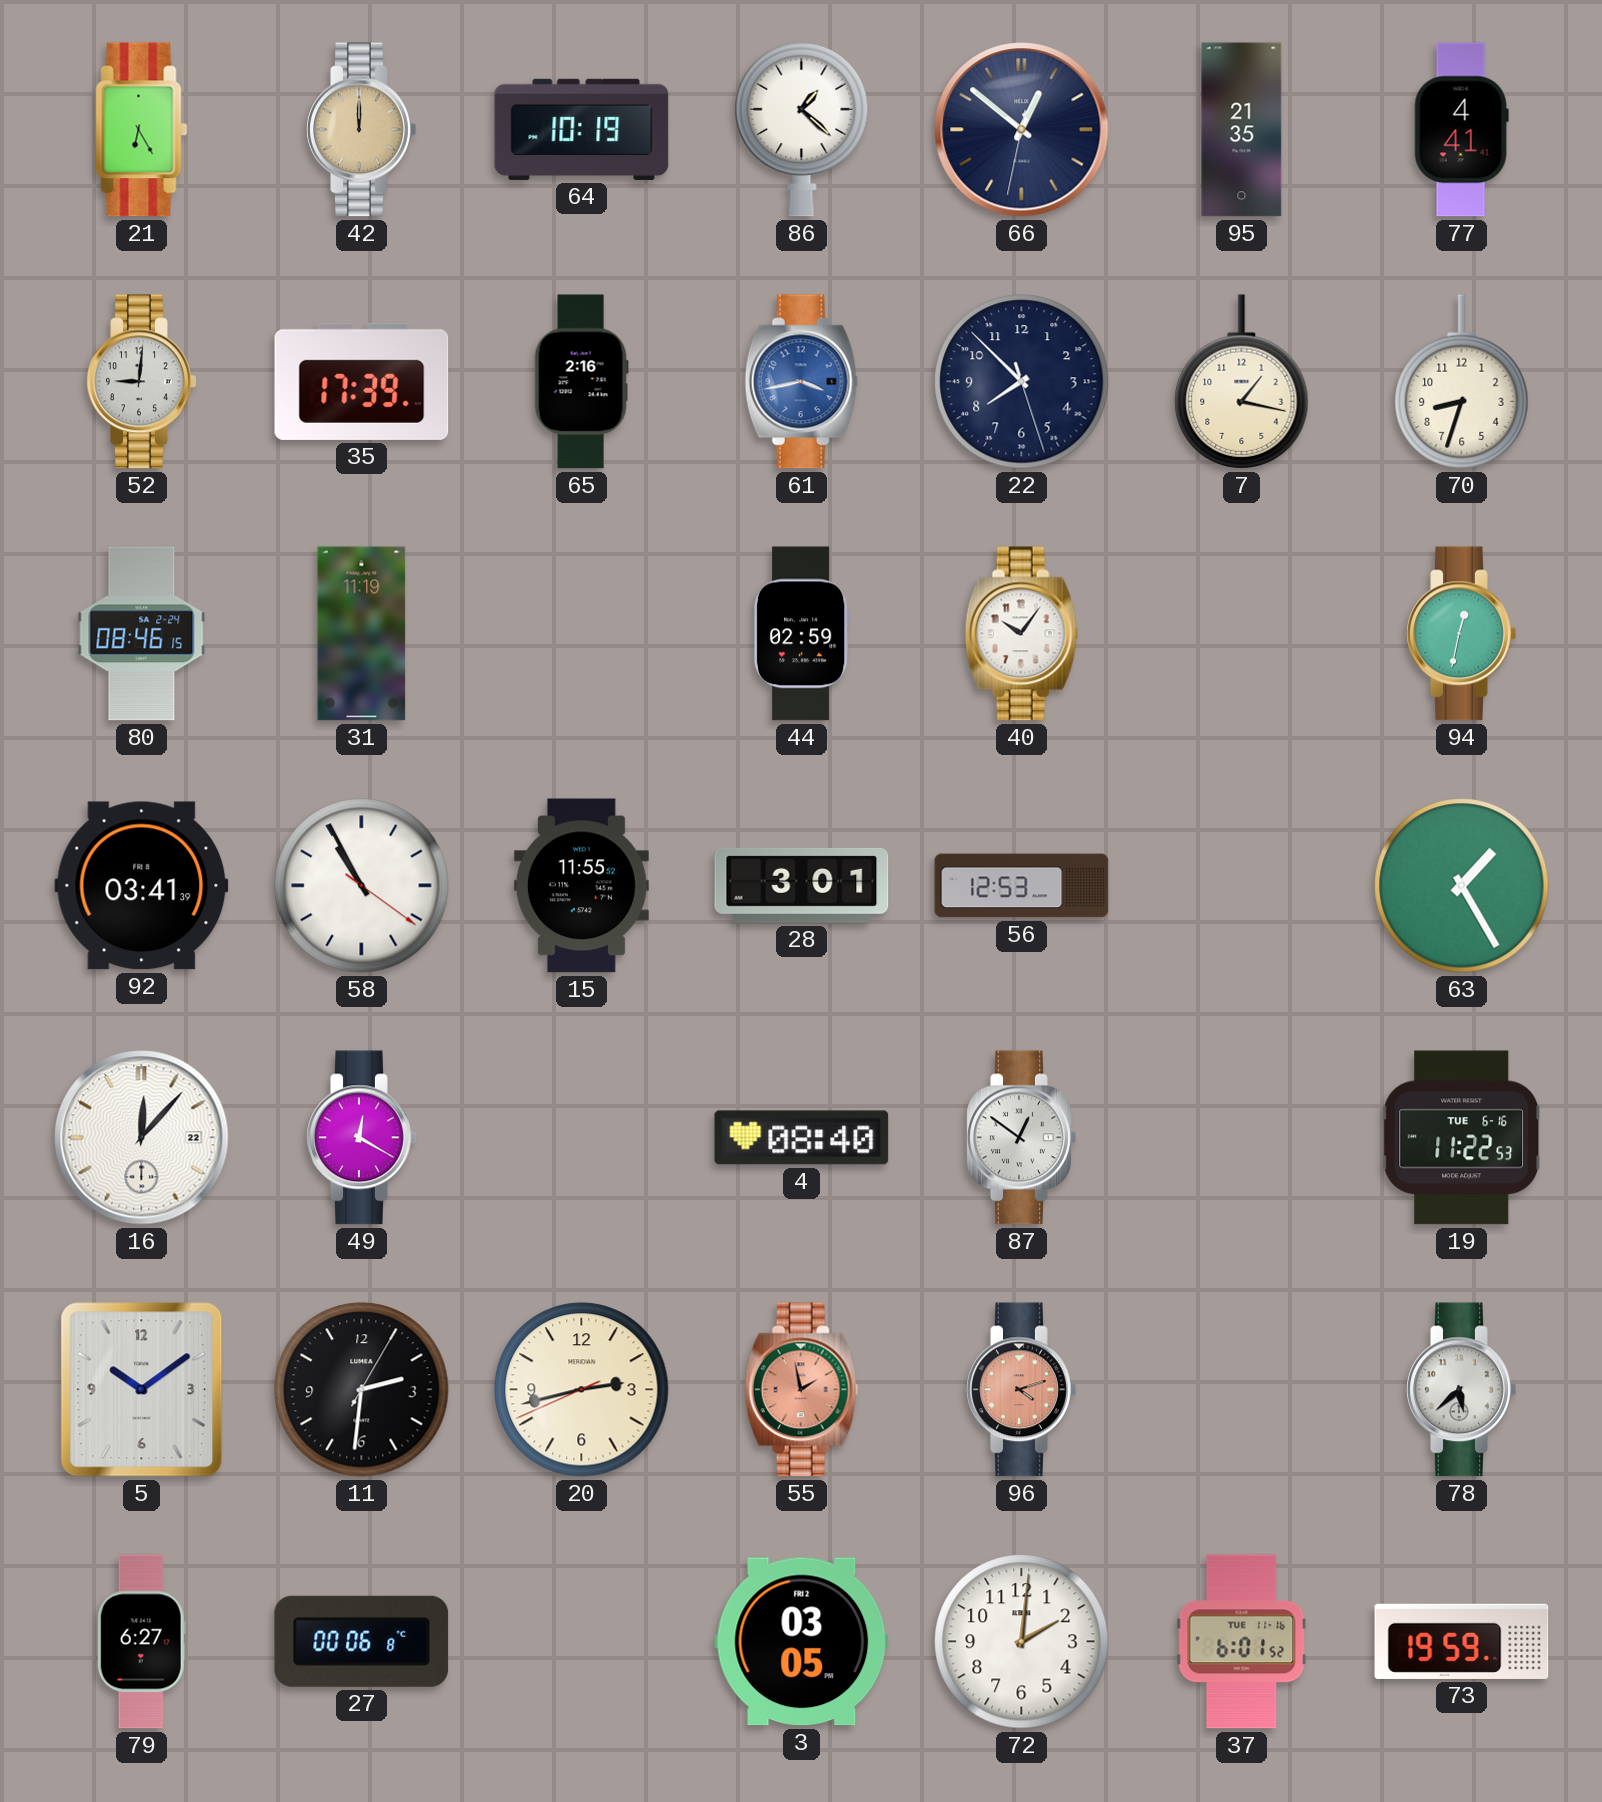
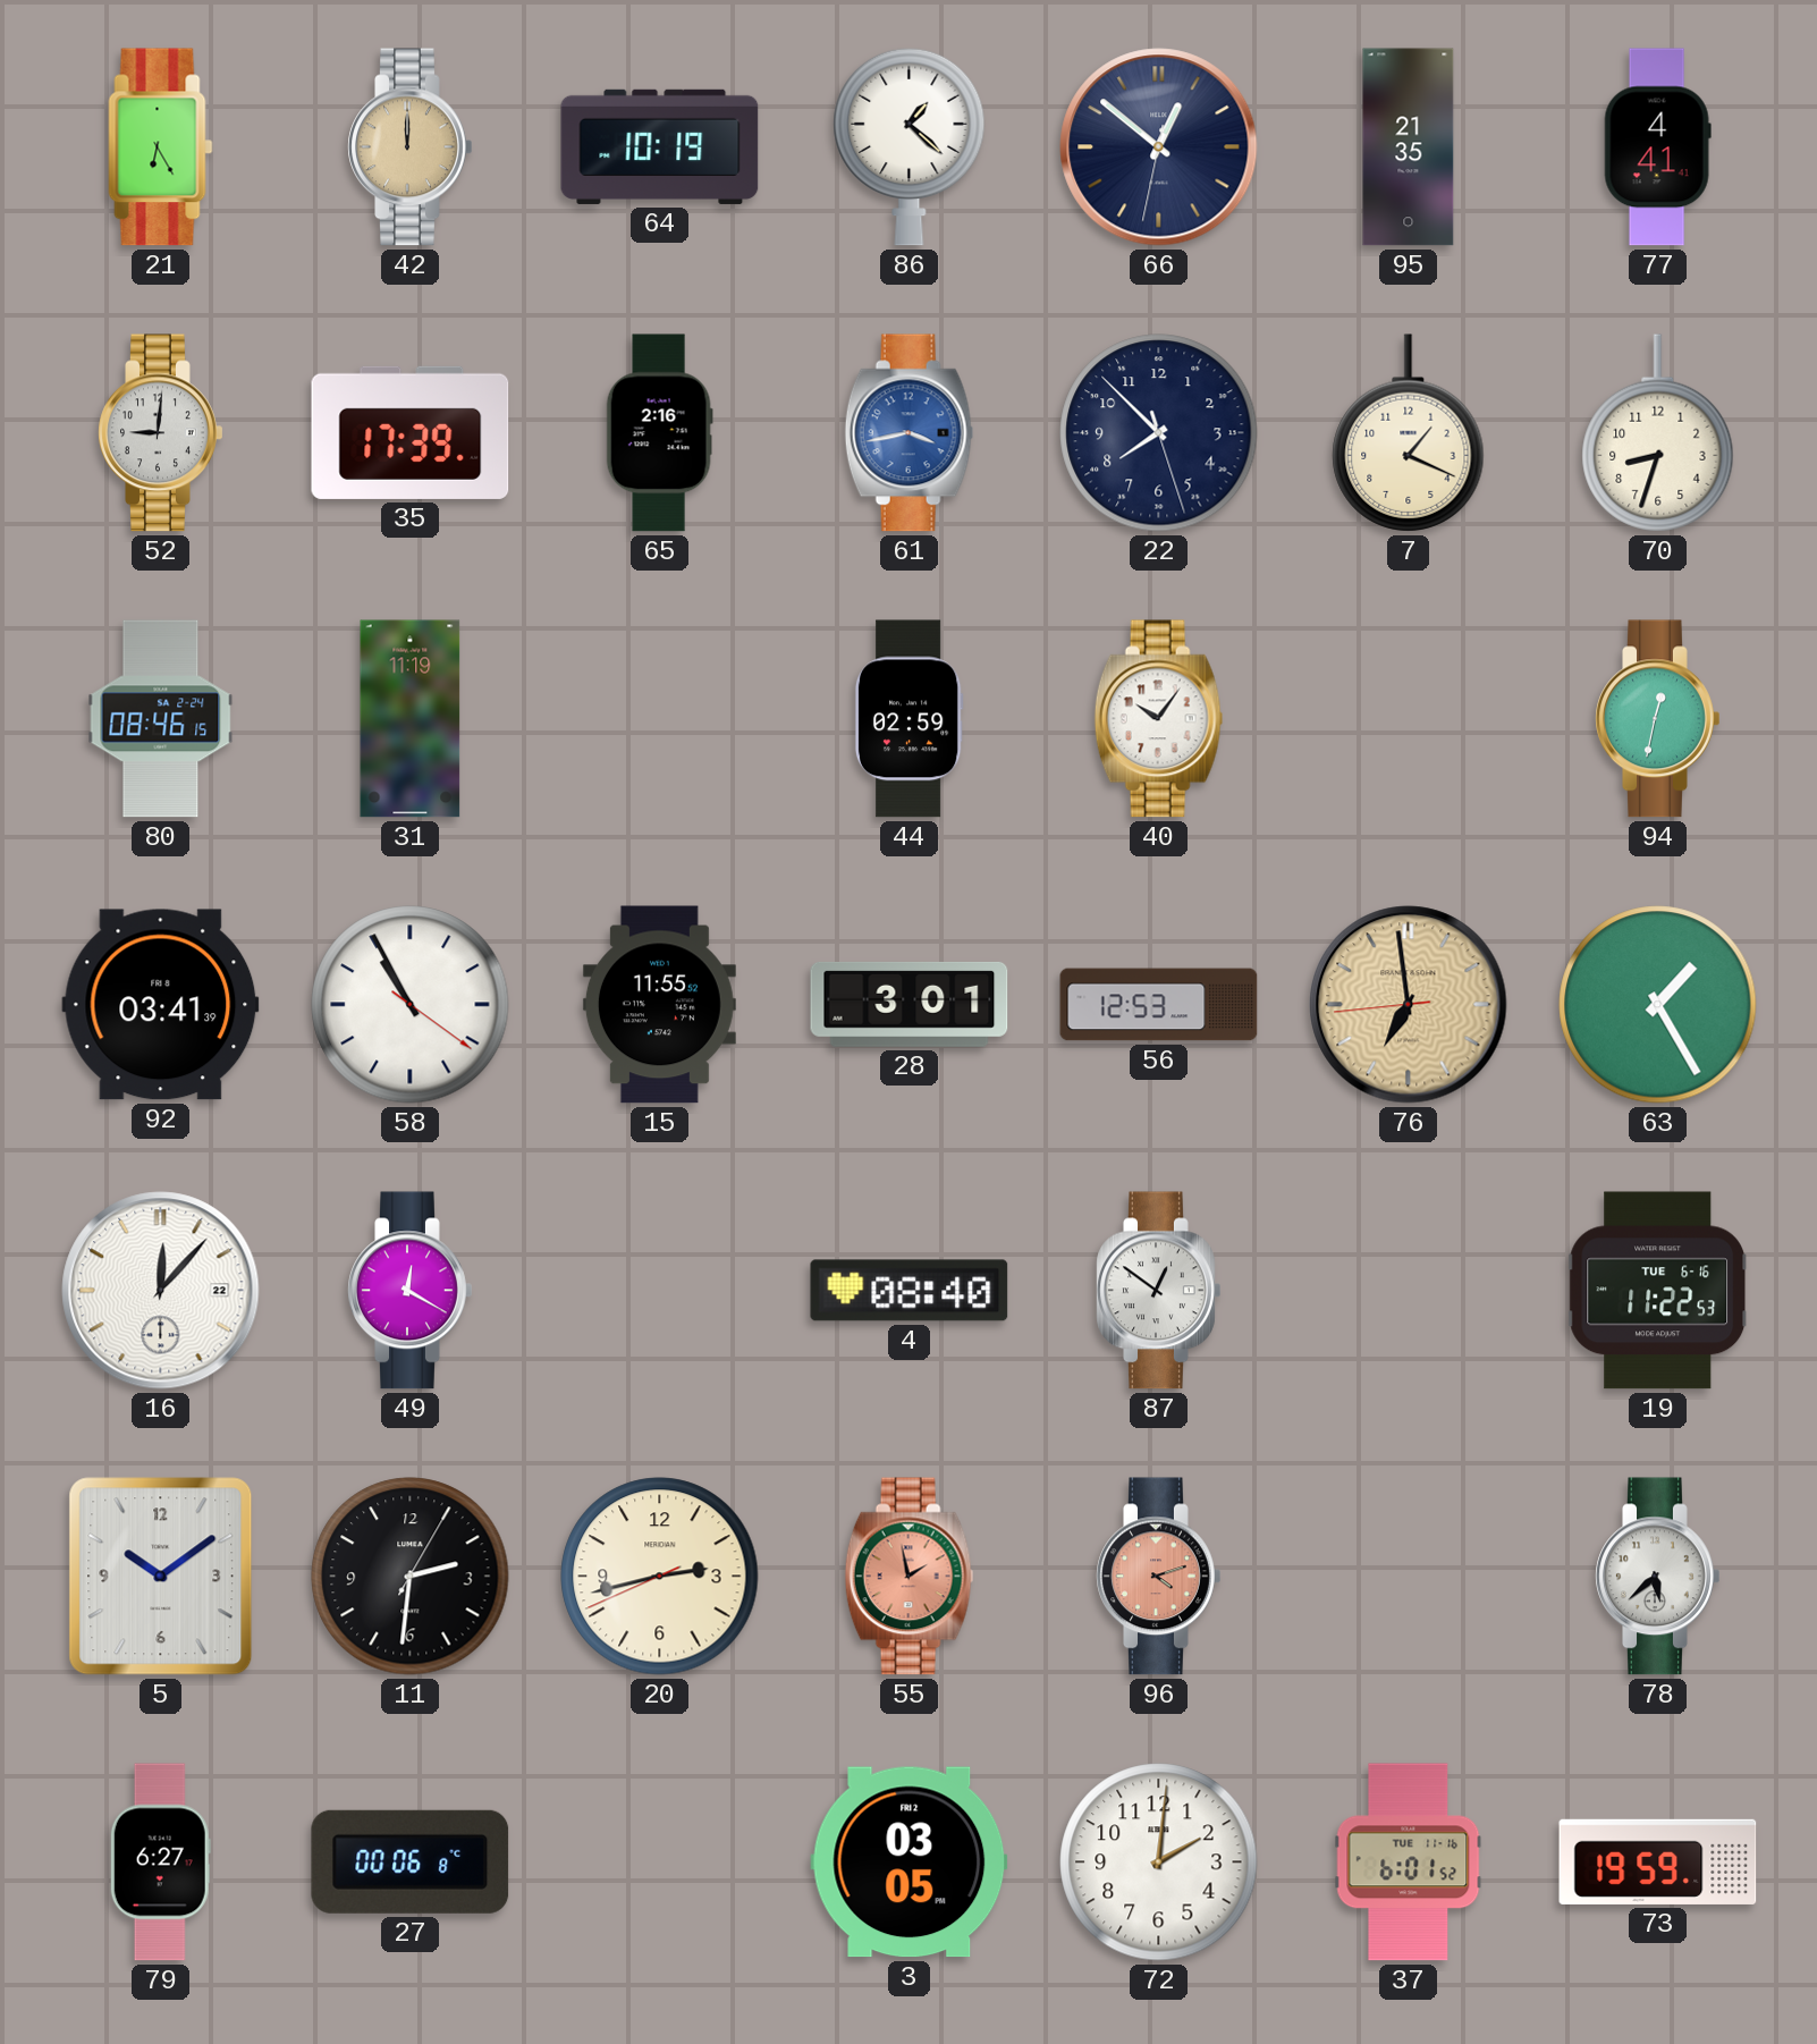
7: 1:17 -> 1:19
76: none -> 6:58
